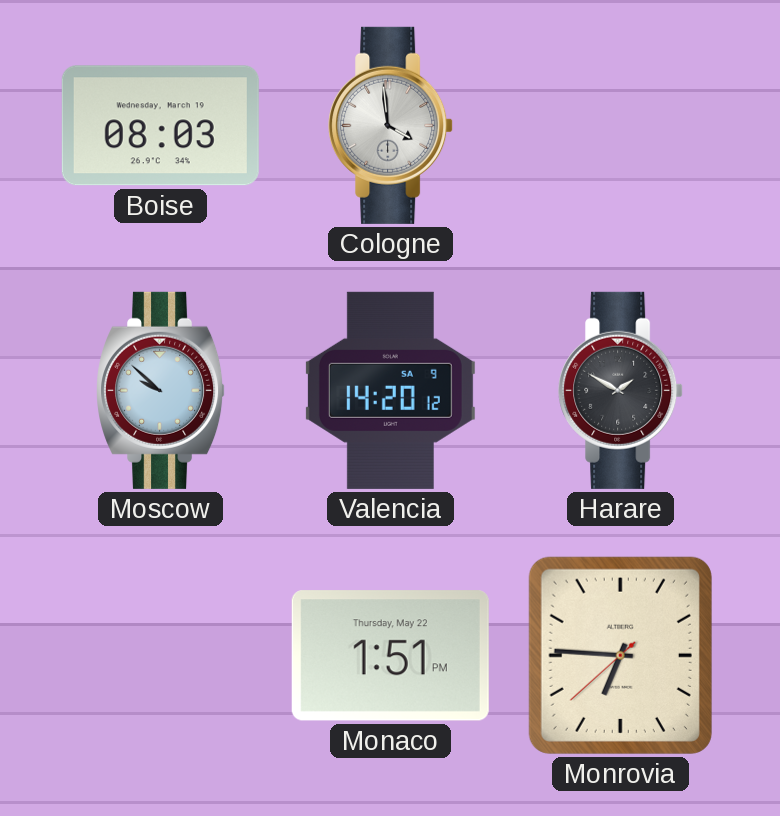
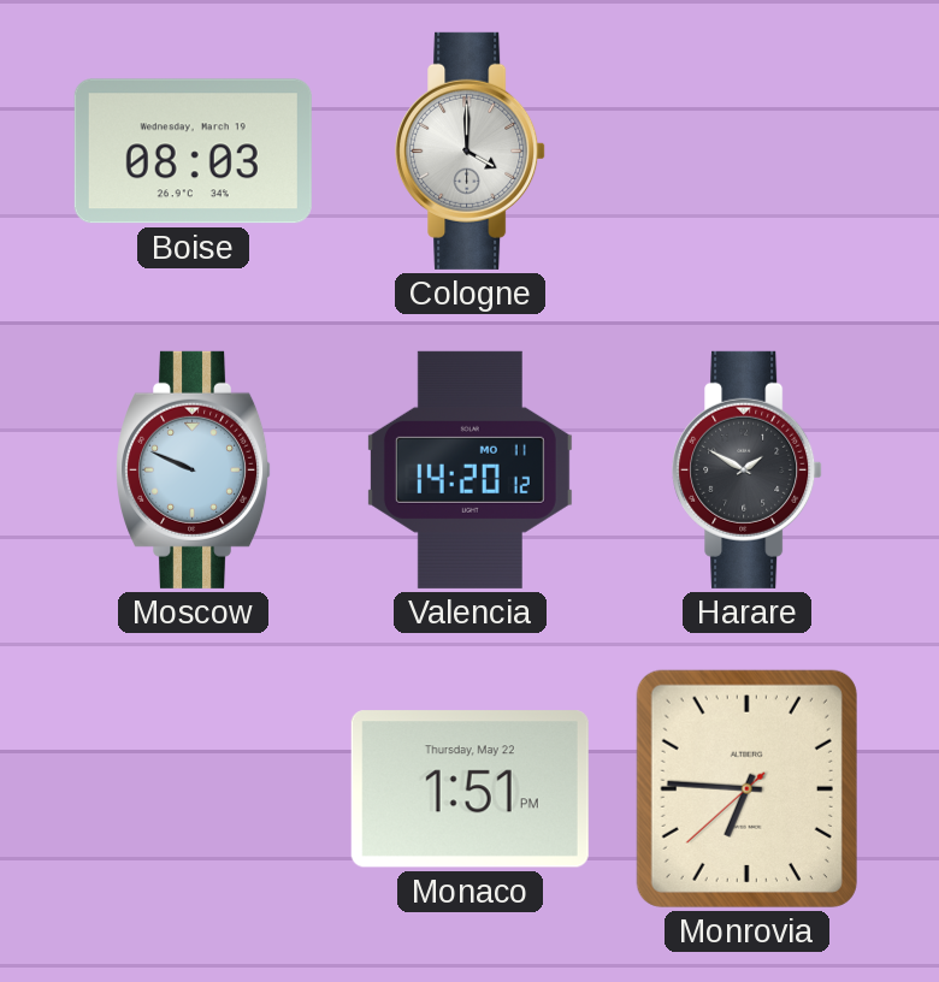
Cologne: 3:59 -> 4:00
Moscow: 9:52 -> 9:49
Valencia date: SA 9 -> MO 11
